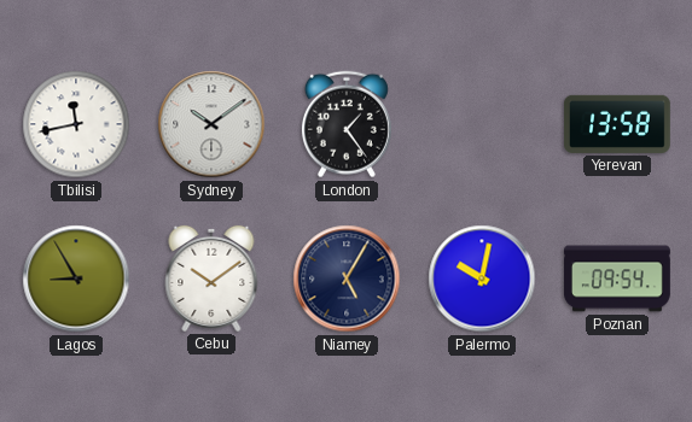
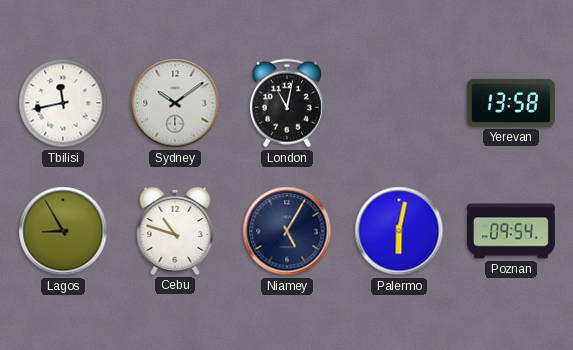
London: 1:24 -> 11:02
Cebu: 10:09 -> 10:48
Palermo: 10:02 -> 6:02
